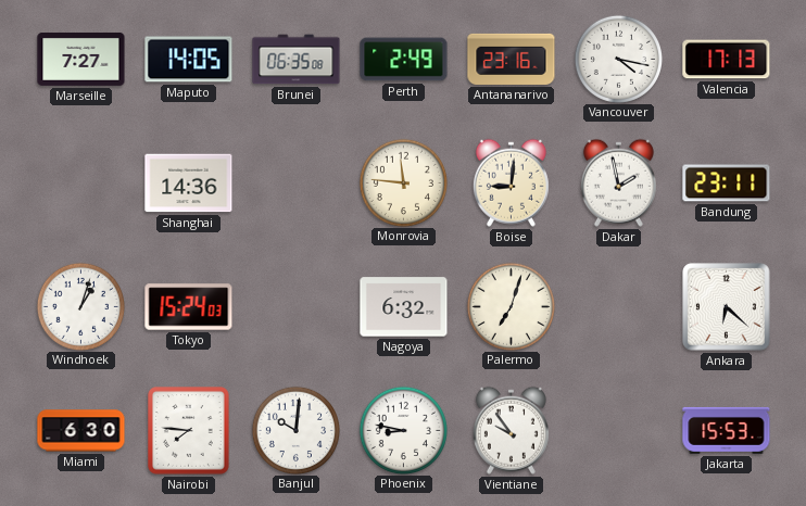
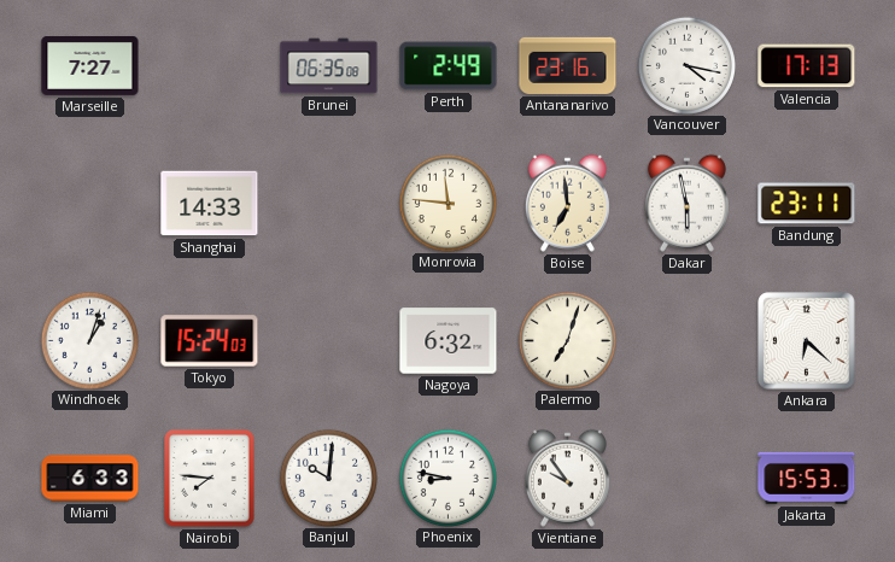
Maputo: 14:05 -> none
Shanghai: 14:36 -> 14:33
Boise: 9:01 -> 6:59
Dakar: 1:58 -> 5:58
Miami: 6:30 -> 6:33
